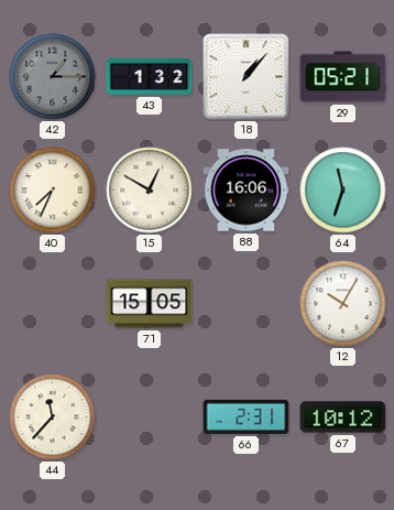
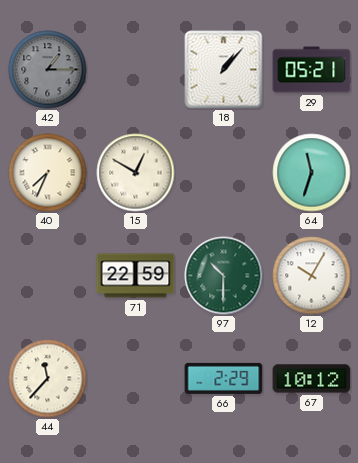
43: 1:32 -> none
88: 16:06 -> none
71: 15:05 -> 22:59
97: none -> 10:30
66: 2:31 -> 2:29
